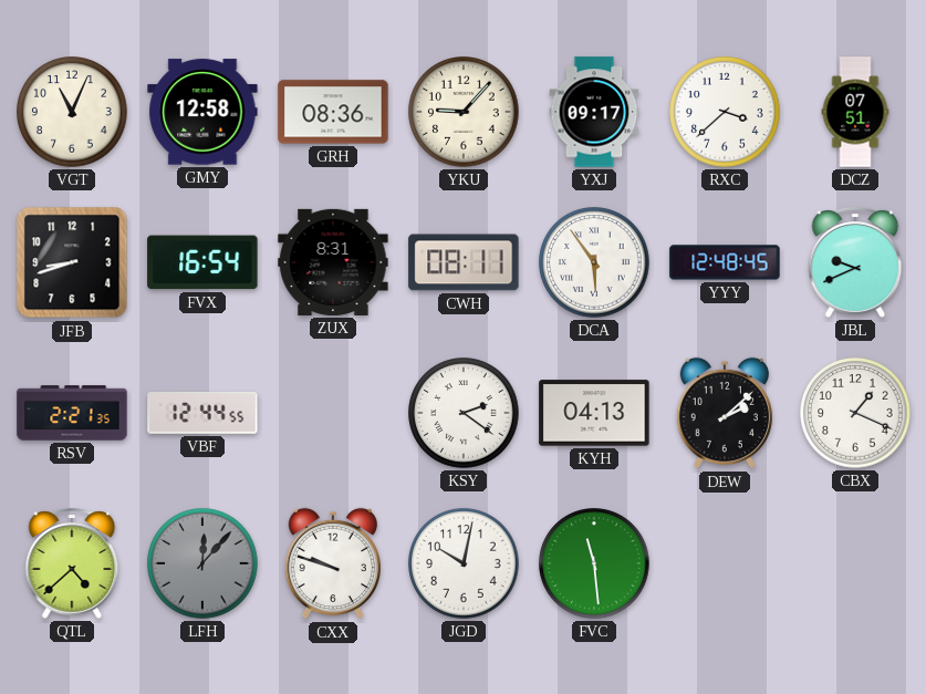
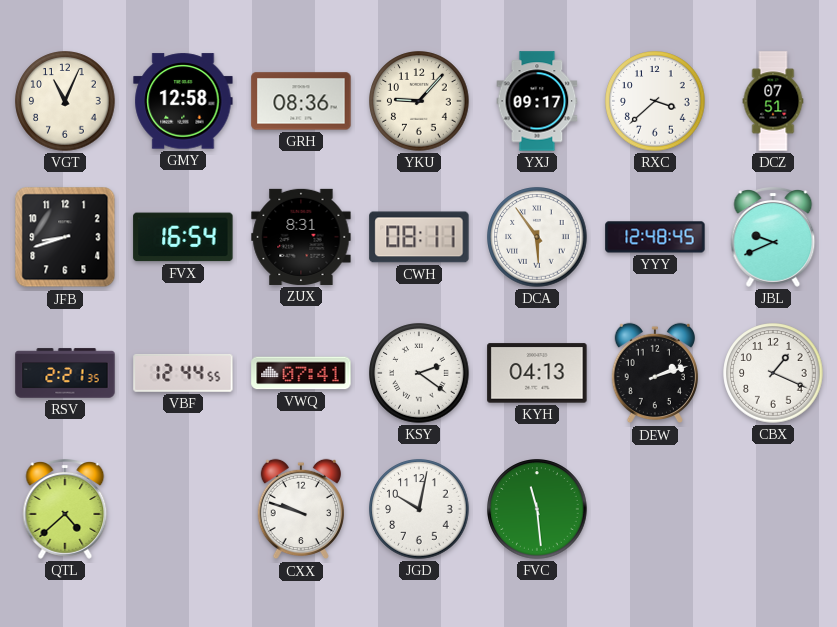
VWQ: none -> 07:41
DEW: 2:08 -> 2:12
LFH: 12:07 -> none
